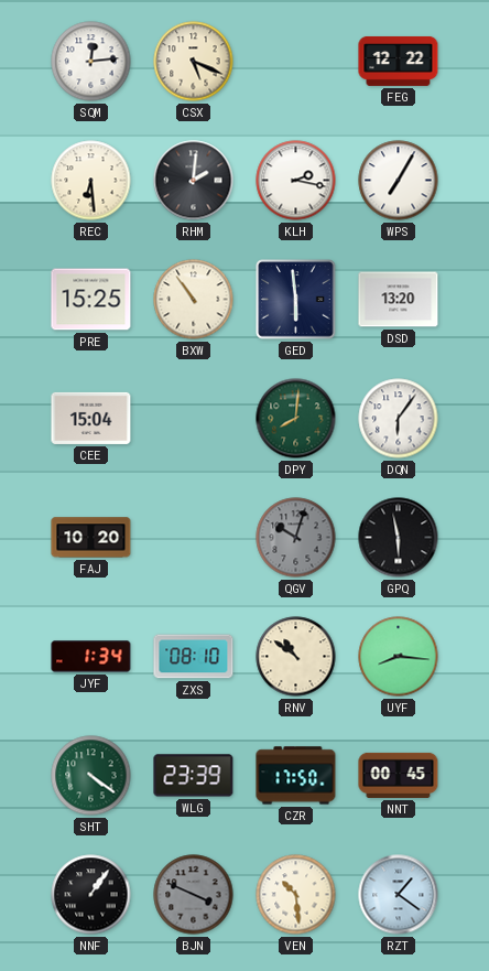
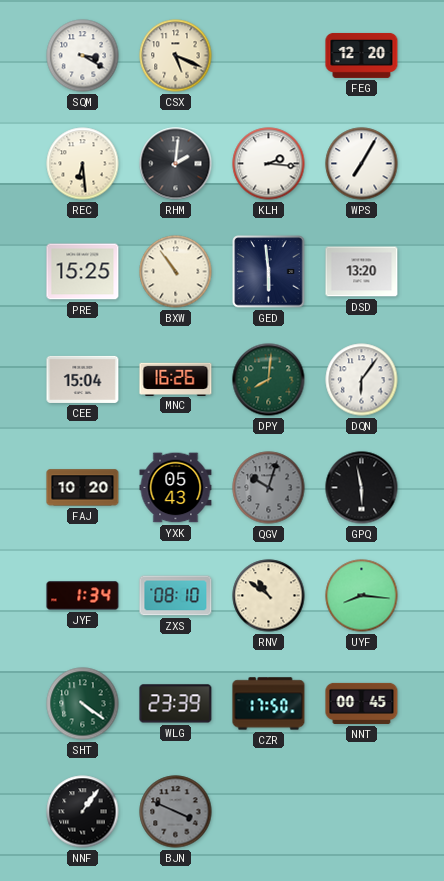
SQM: 12:14 -> 3:20
FEG: 12:22 -> 12:20
KLH: 2:17 -> 2:16
MNC: none -> 16:26
YXK: none -> 05:43
VEN: 10:29 -> none
RZT: 1:21 -> none
